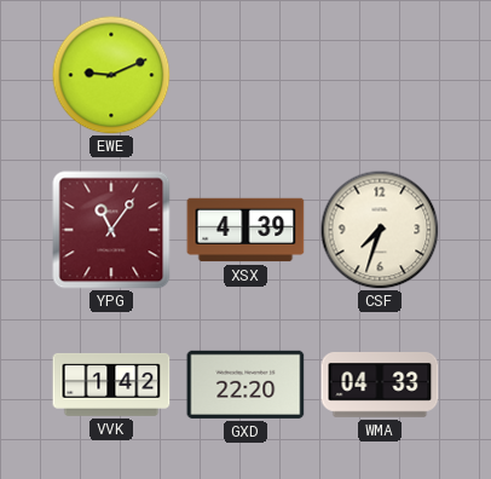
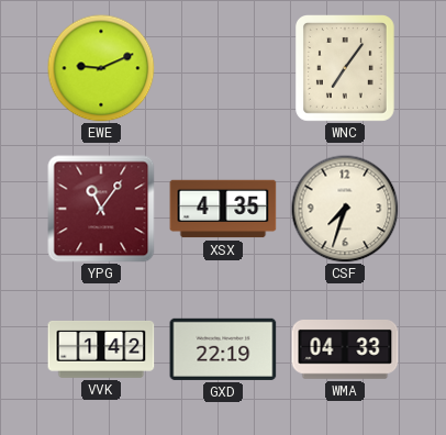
WNC: none -> 7:06
XSX: 4:39 -> 4:35
GXD: 22:20 -> 22:19
